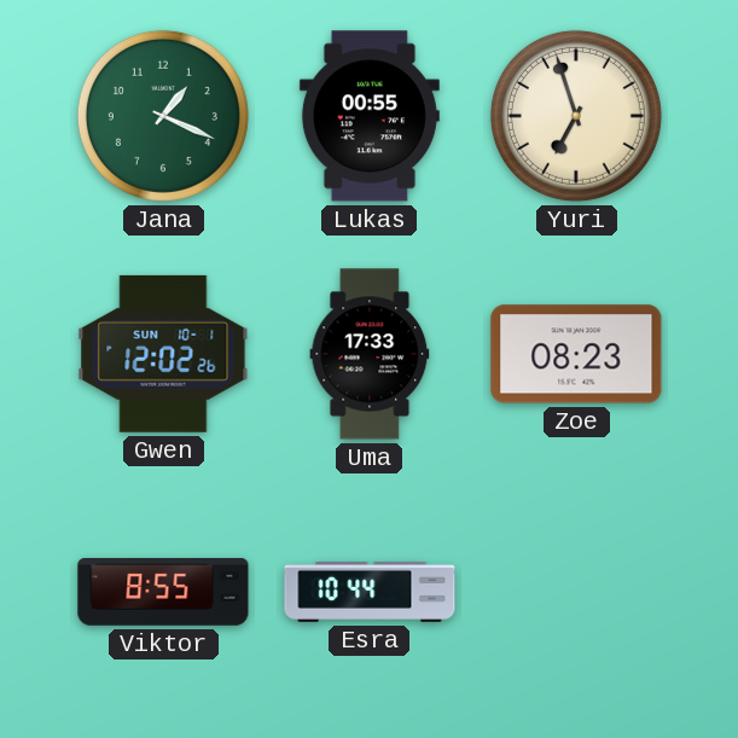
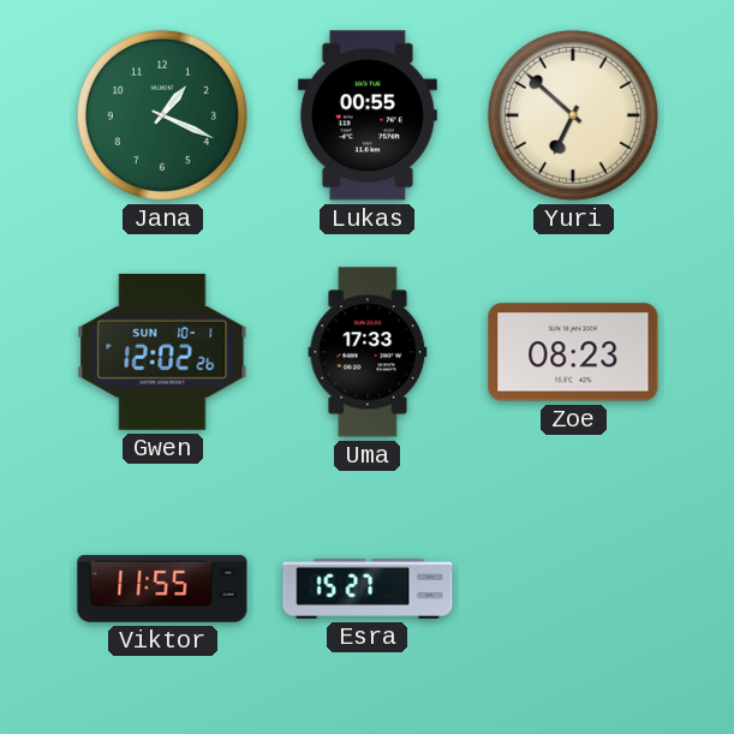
Yuri: 6:57 -> 6:52
Viktor: 8:55 -> 11:55
Esra: 10:44 -> 15:27
